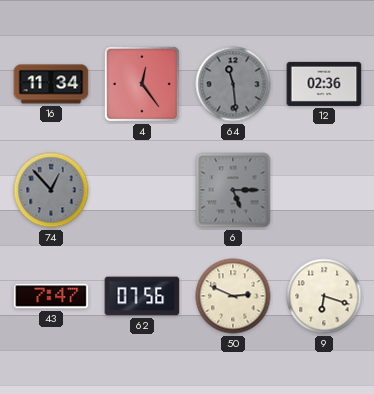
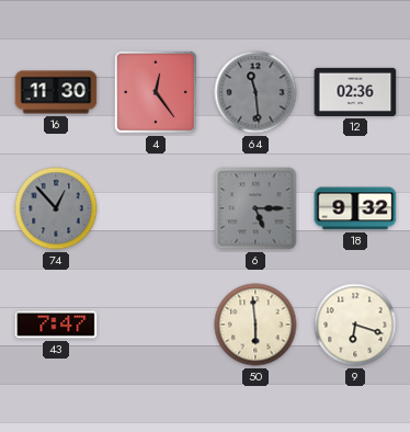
16: 11:34 -> 11:30
18: none -> 9:32
62: 07:56 -> none
50: 2:49 -> 5:59
